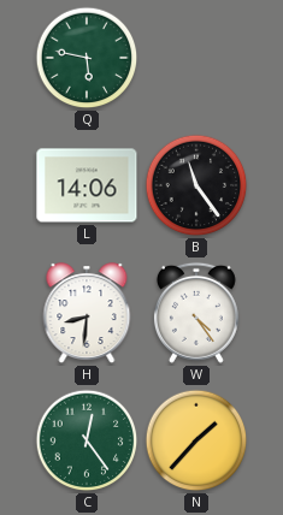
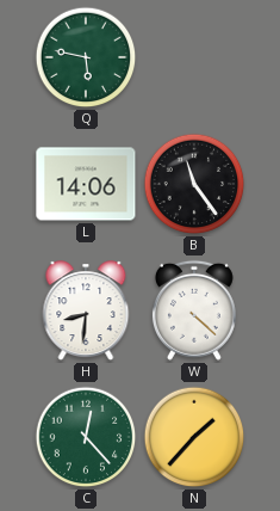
W: 4:24 -> 4:22
C: 12:24 -> 12:23
